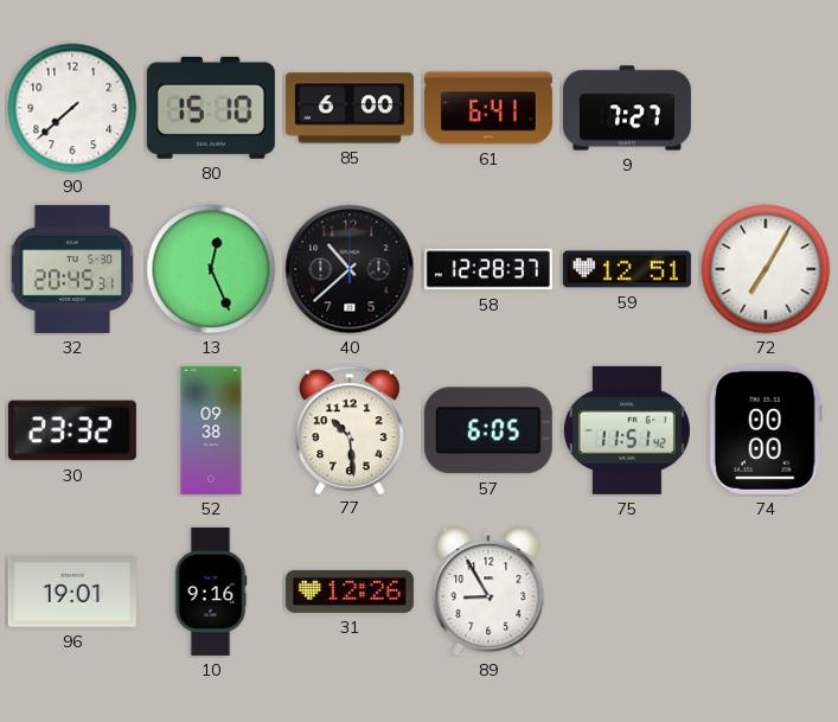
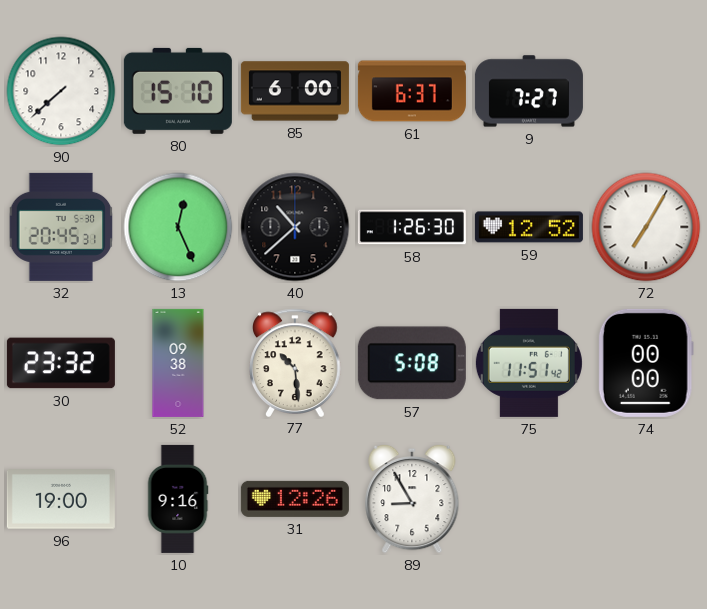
61: 6:41 -> 6:37
58: 12:28 -> 1:26
59: 12:51 -> 12:52
57: 6:05 -> 5:08
96: 19:01 -> 19:00
